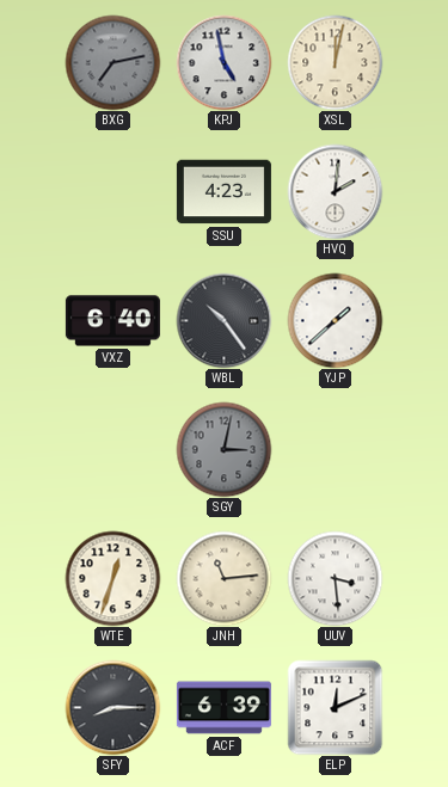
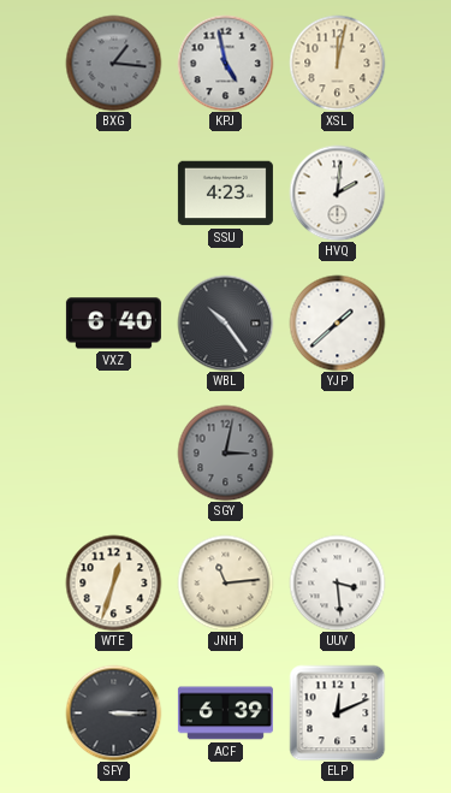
BXG: 7:13 -> 1:16
SFY: 8:15 -> 3:15
